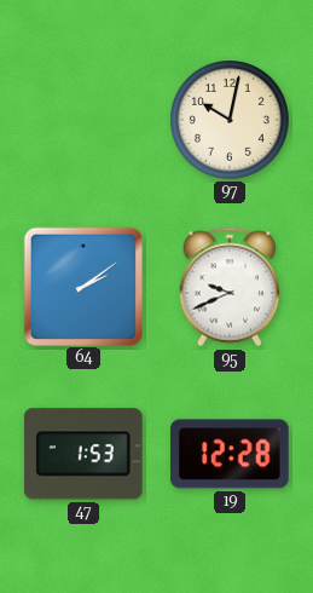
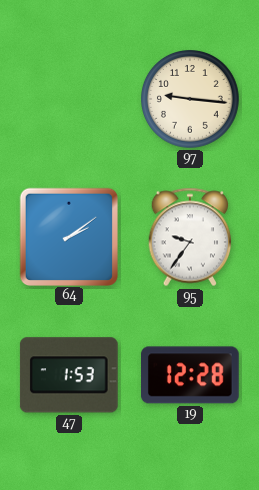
97: 10:02 -> 9:16
95: 9:41 -> 9:36
